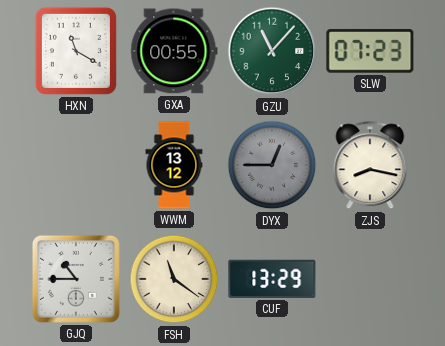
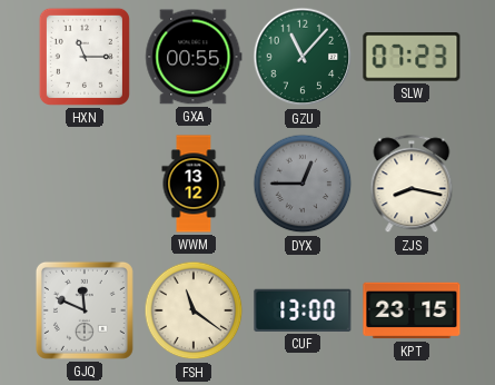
HXN: 11:20 -> 11:15
GJQ: 10:45 -> 11:49
CUF: 13:29 -> 13:00
KPT: none -> 23:15
